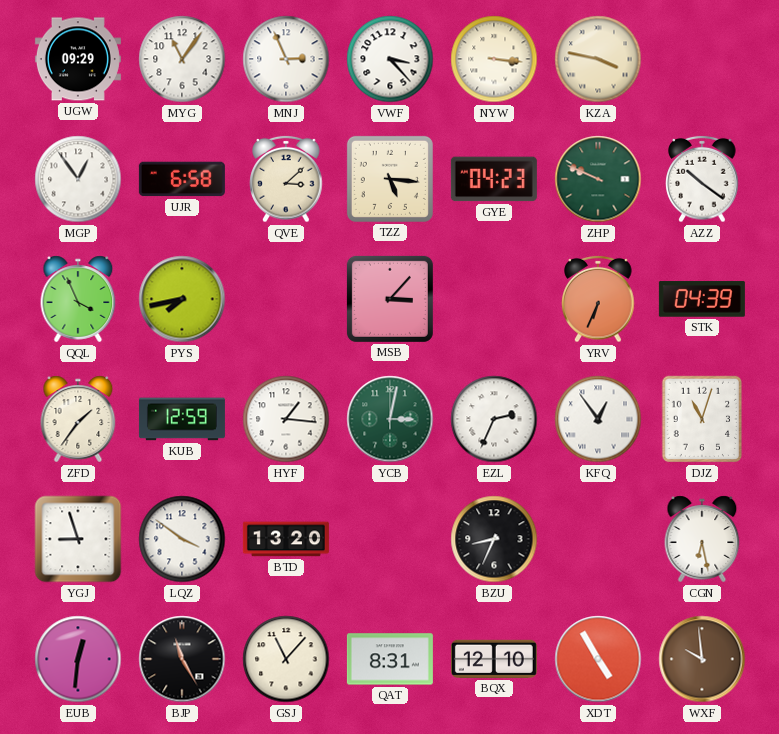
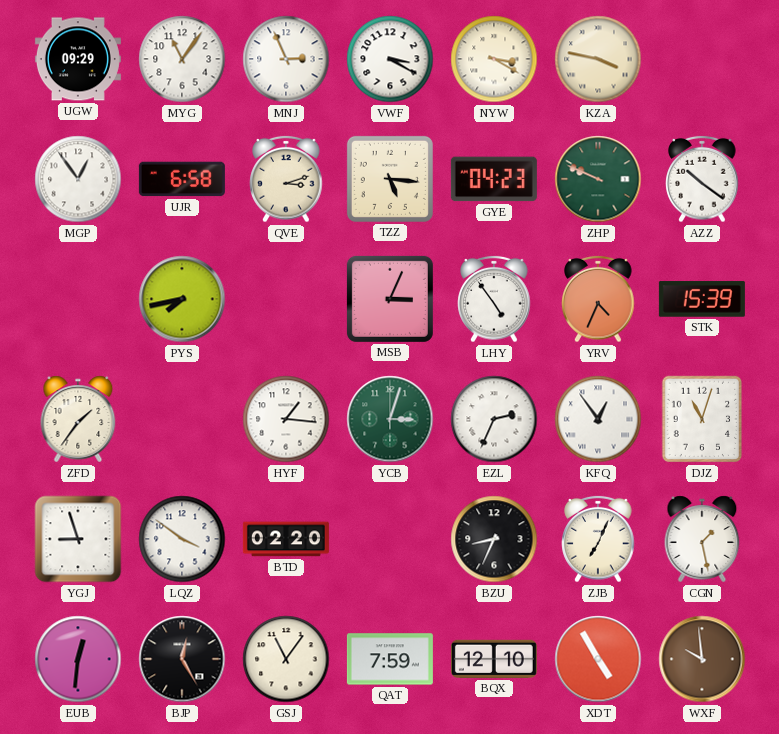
VWF: 3:23 -> 3:20
NYW: 3:16 -> 3:20
QVE: 3:08 -> 3:12
QQL: 3:56 -> none
MSB: 3:07 -> 3:04
LHY: none -> 4:54
YRV: 6:34 -> 4:34
STK: 04:39 -> 15:39
KUB: 12:59 -> none
YCB: 3:02 -> 3:03
BTD: 13:20 -> 02:20
ZJB: none -> 7:04
CGN: 6:28 -> 1:28
BJP: 11:25 -> 12:25
GSJ: 11:07 -> 11:06
QAT: 8:31 -> 7:59
